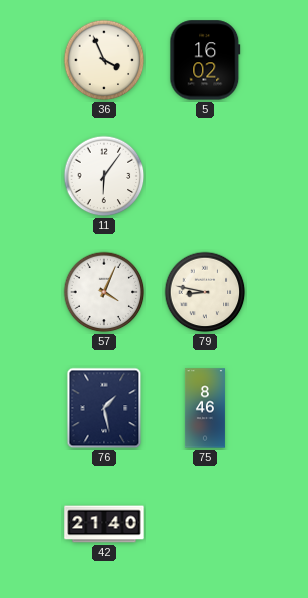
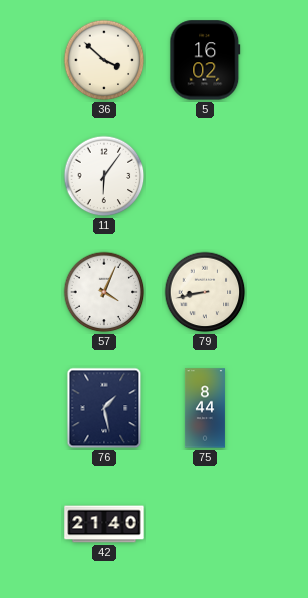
36: 3:56 -> 3:52
79: 8:47 -> 8:43
75: 8:46 -> 8:44
